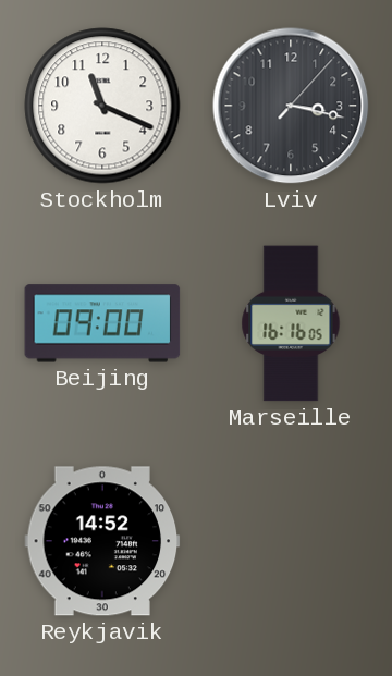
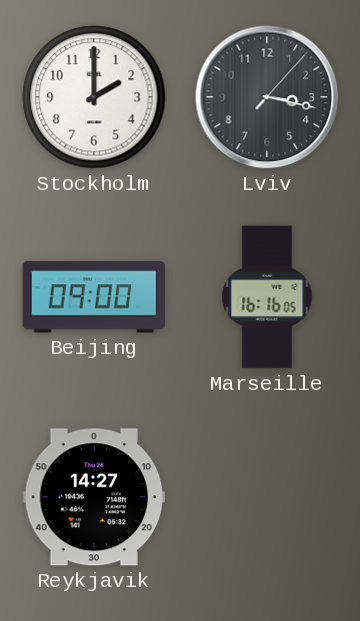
Stockholm: 11:19 -> 2:00
Reykjavik: 14:52 -> 14:27
